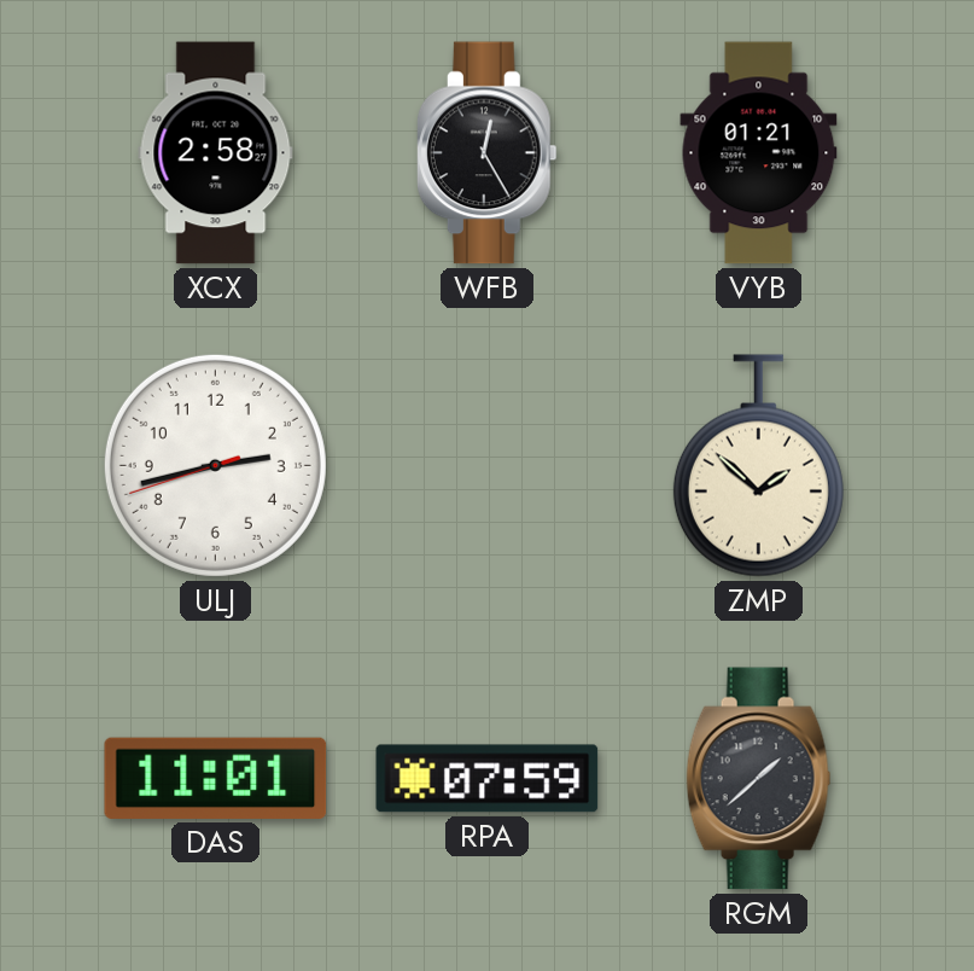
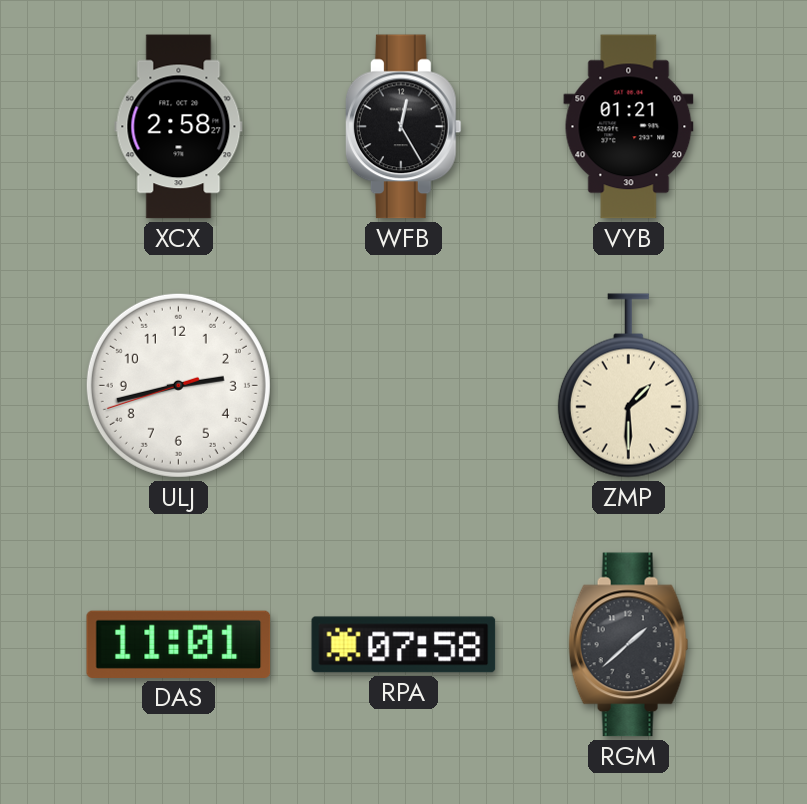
ZMP: 1:52 -> 1:30
RPA: 07:59 -> 07:58
